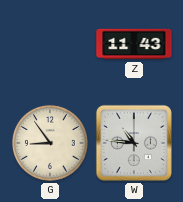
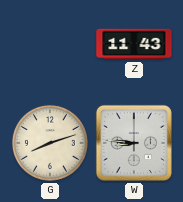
G: 8:54 -> 8:12
W: 10:46 -> 8:46
